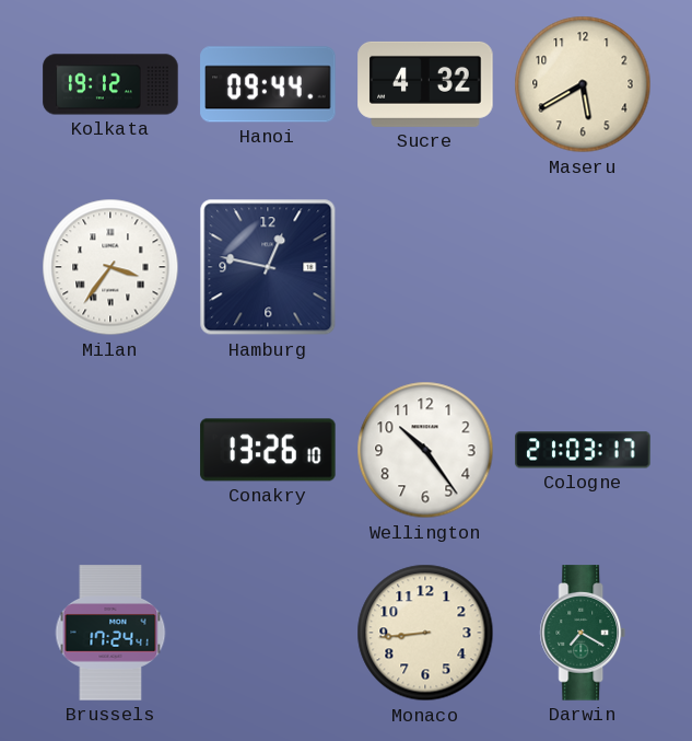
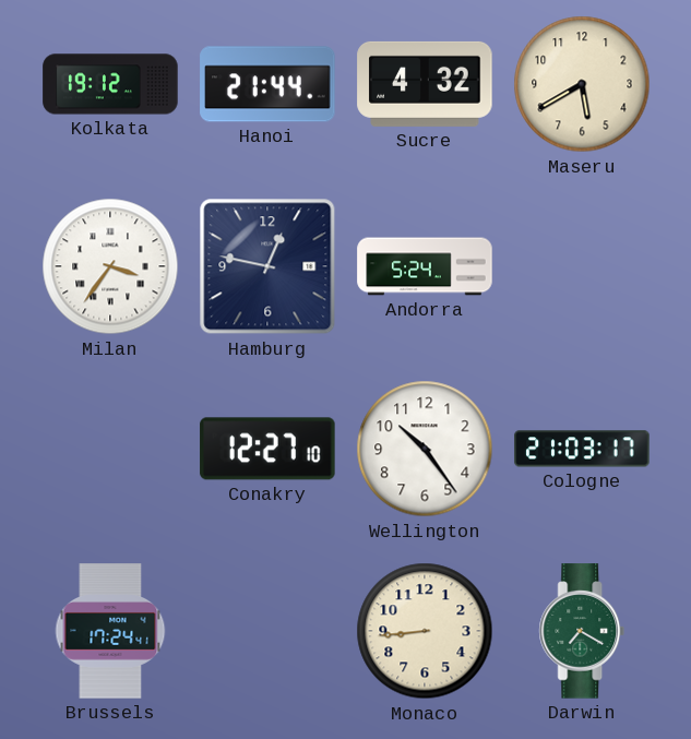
Hanoi: 09:44 -> 21:44
Andorra: none -> 5:24
Conakry: 13:26 -> 12:27
